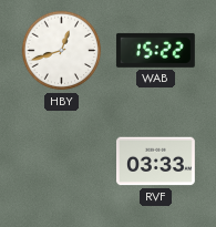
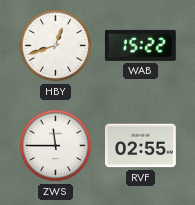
ZWS: none -> 11:45
RVF: 03:33 -> 02:55
